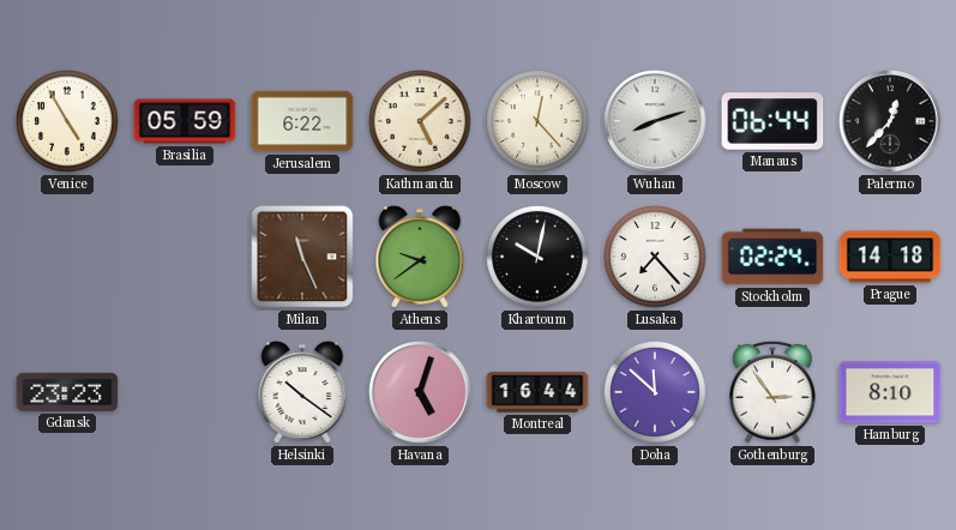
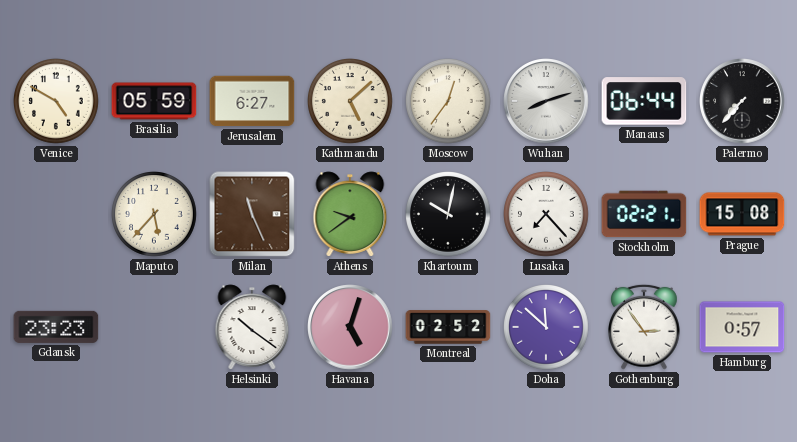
Venice: 4:55 -> 4:50
Jerusalem: 6:22 -> 6:27
Moscow: 12:23 -> 12:36
Palermo: 12:37 -> 7:37
Maputo: none -> 5:37
Stockholm: 02:24 -> 02:21
Prague: 14:18 -> 15:08
Montreal: 16:44 -> 02:52
Hamburg: 8:10 -> 0:57
